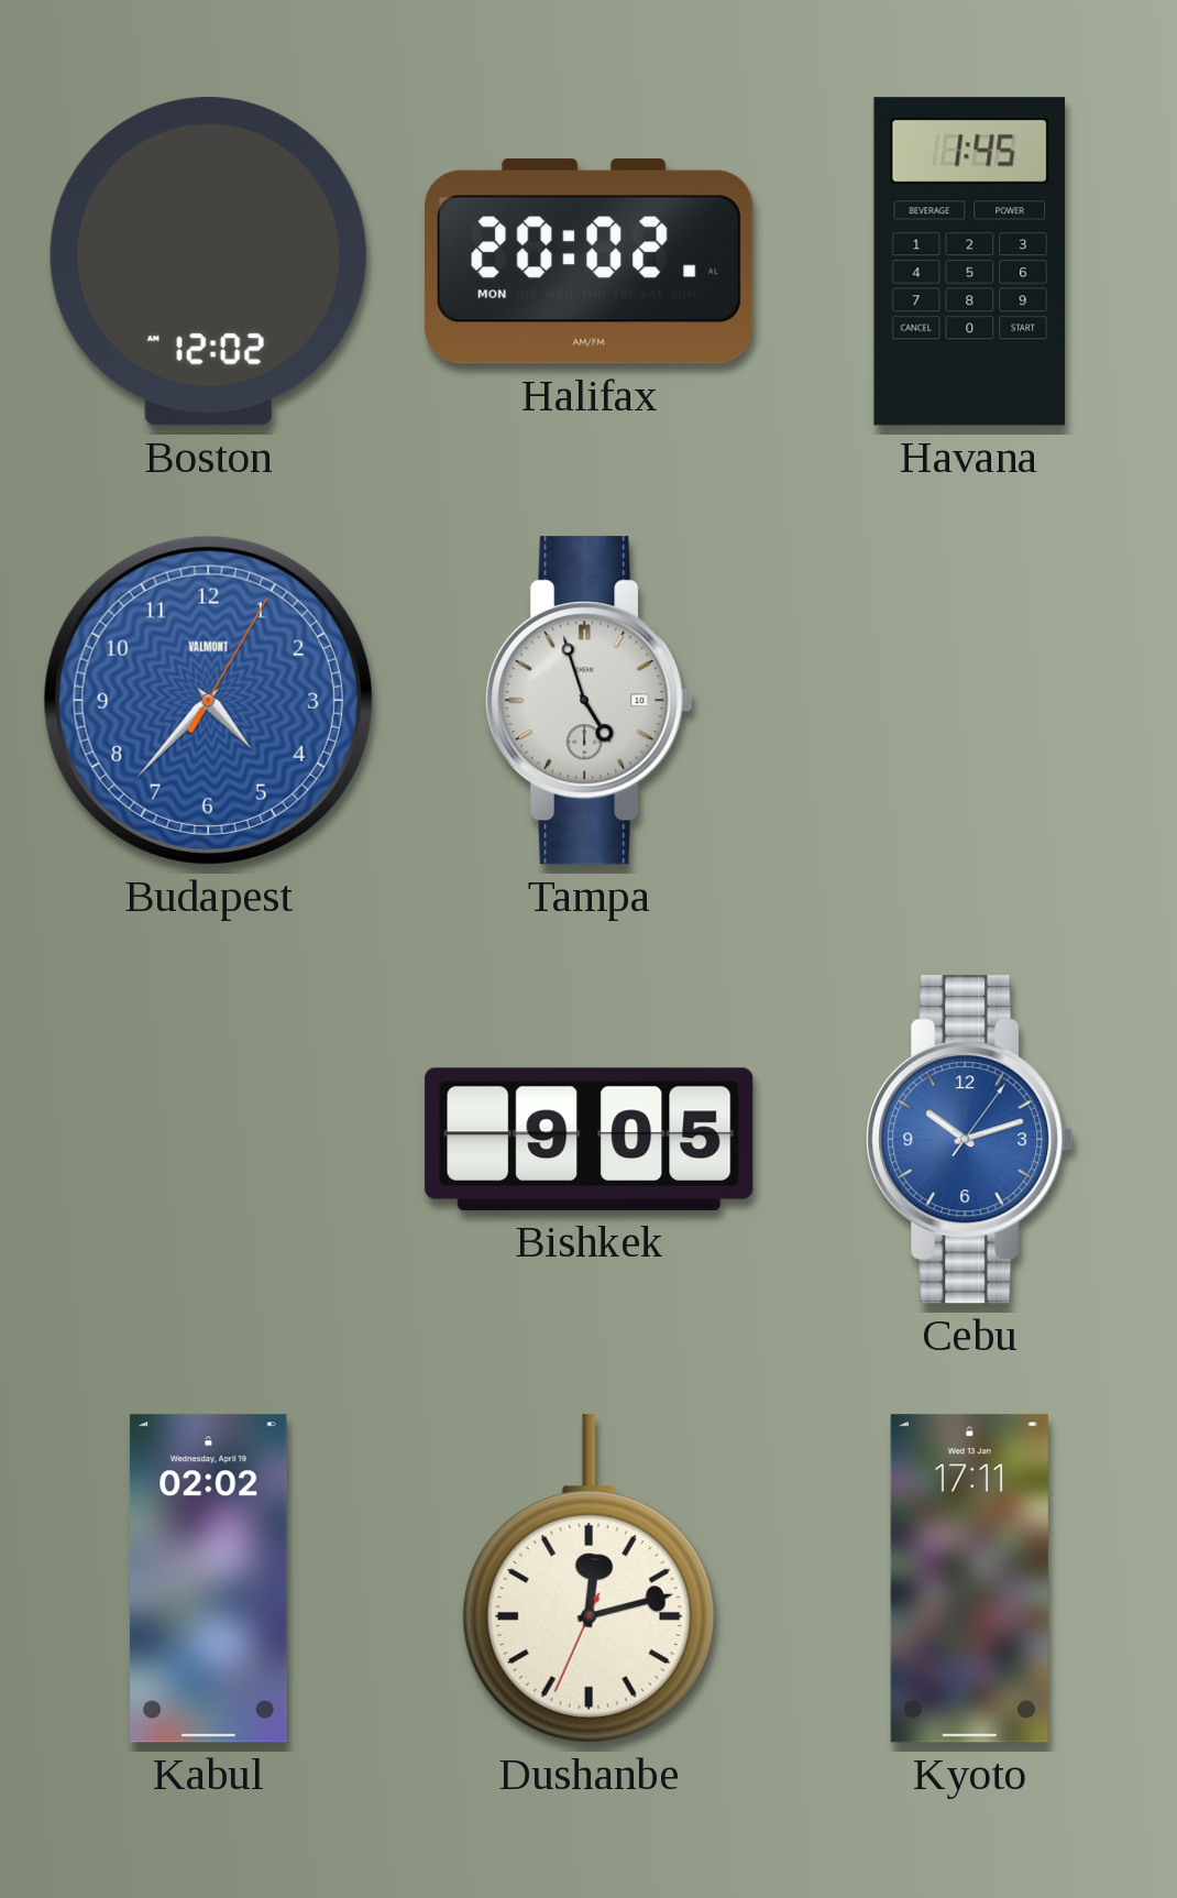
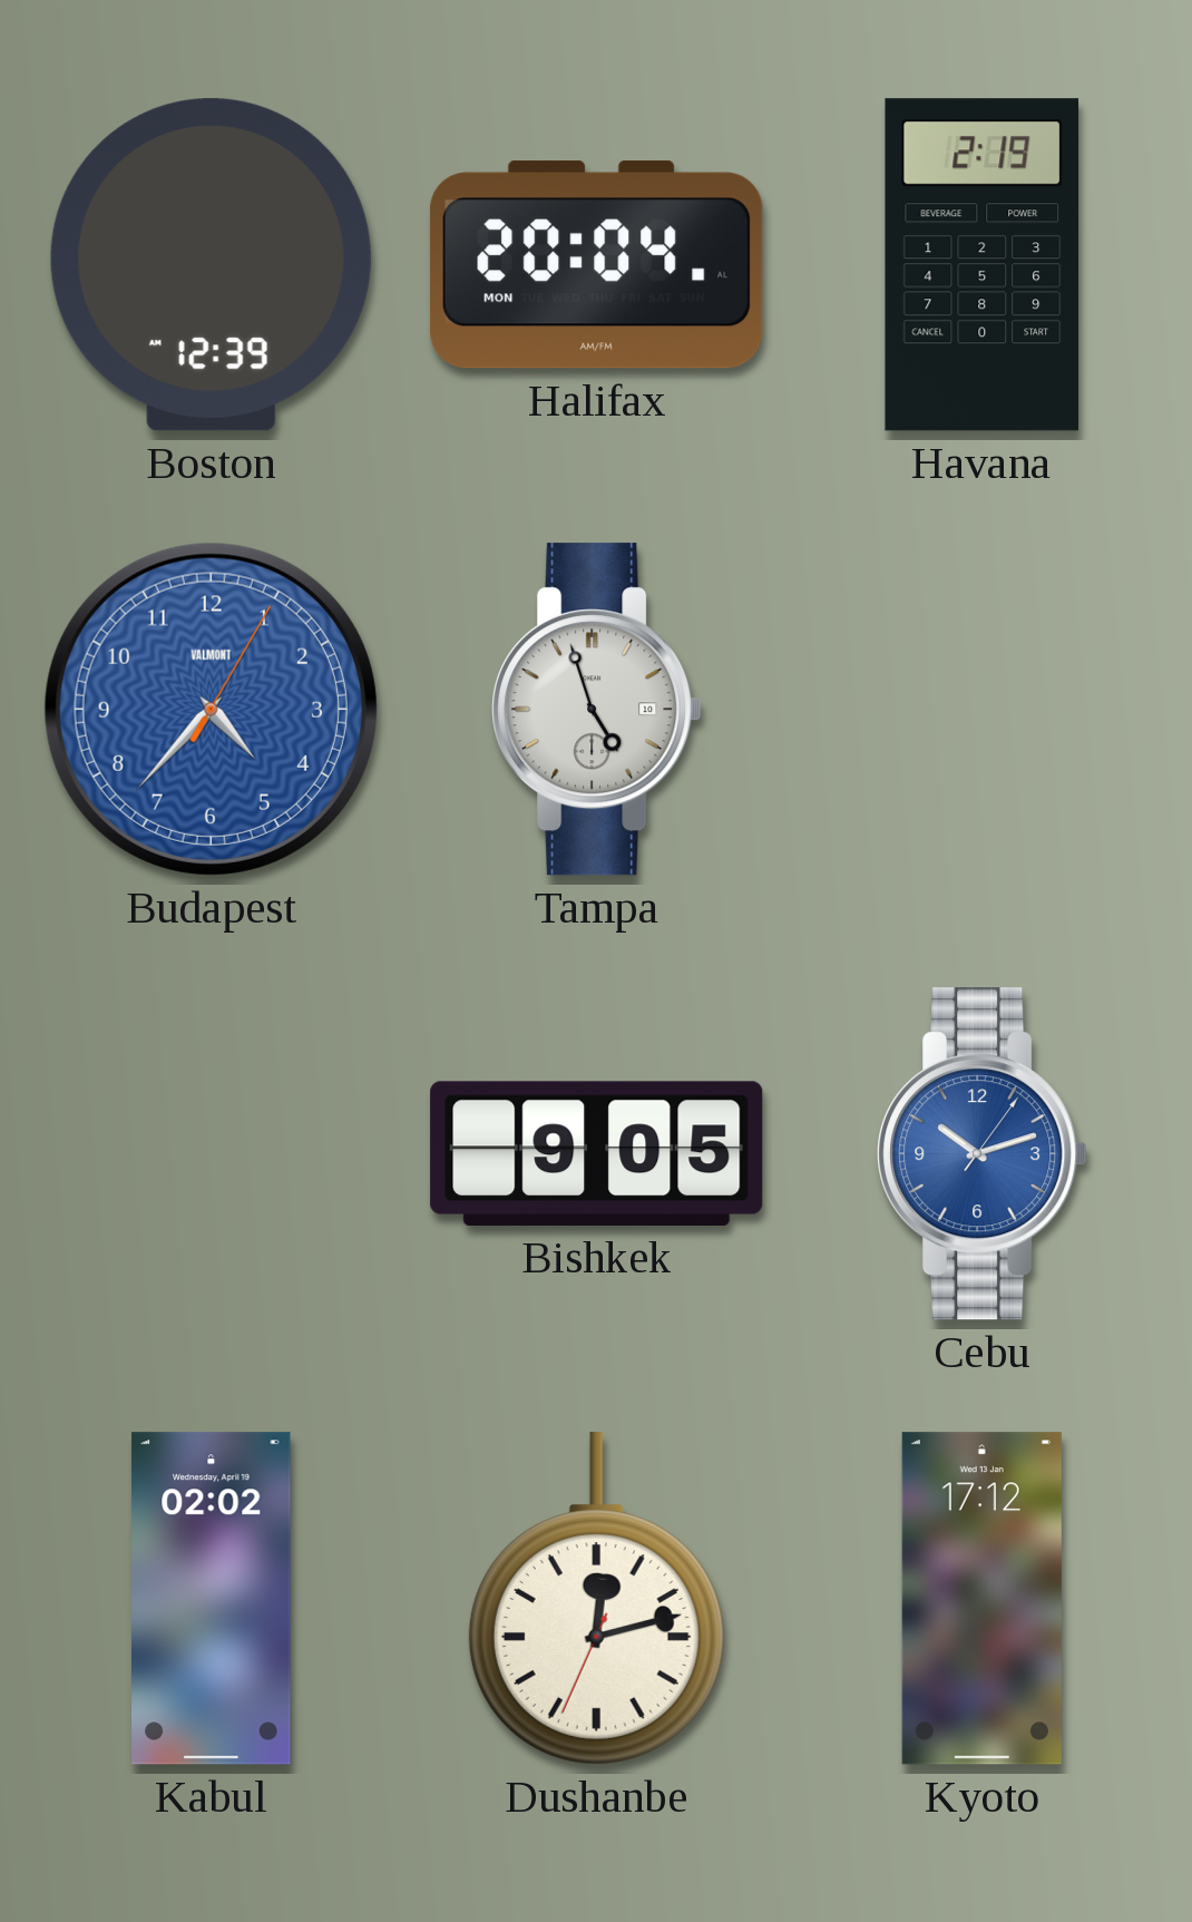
Boston: 12:02 -> 12:39
Halifax: 20:02 -> 20:04
Havana: 1:45 -> 2:19
Kyoto: 17:11 -> 17:12
